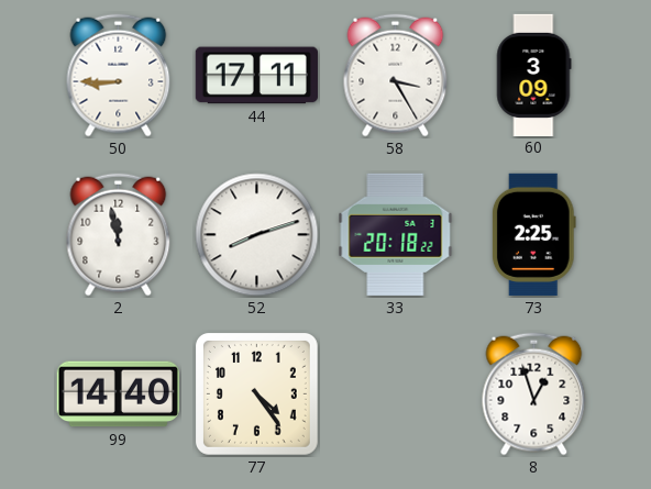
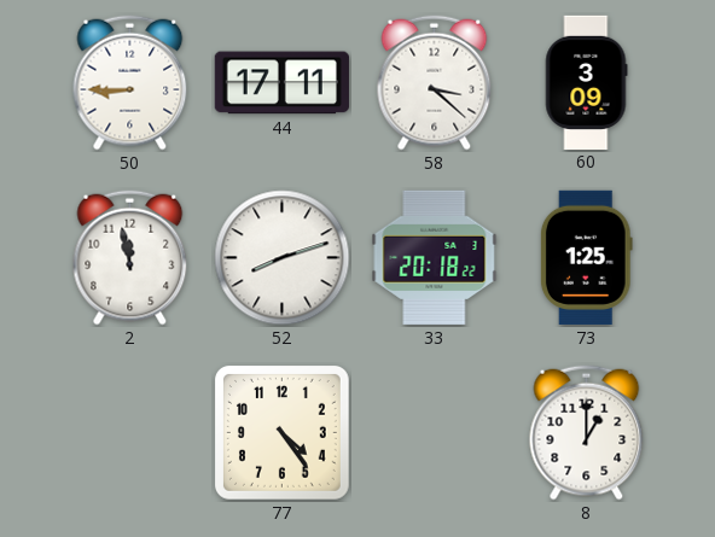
58: 3:25 -> 3:22
73: 2:25 -> 1:25
99: 14:40 -> none
8: 12:57 -> 1:00
